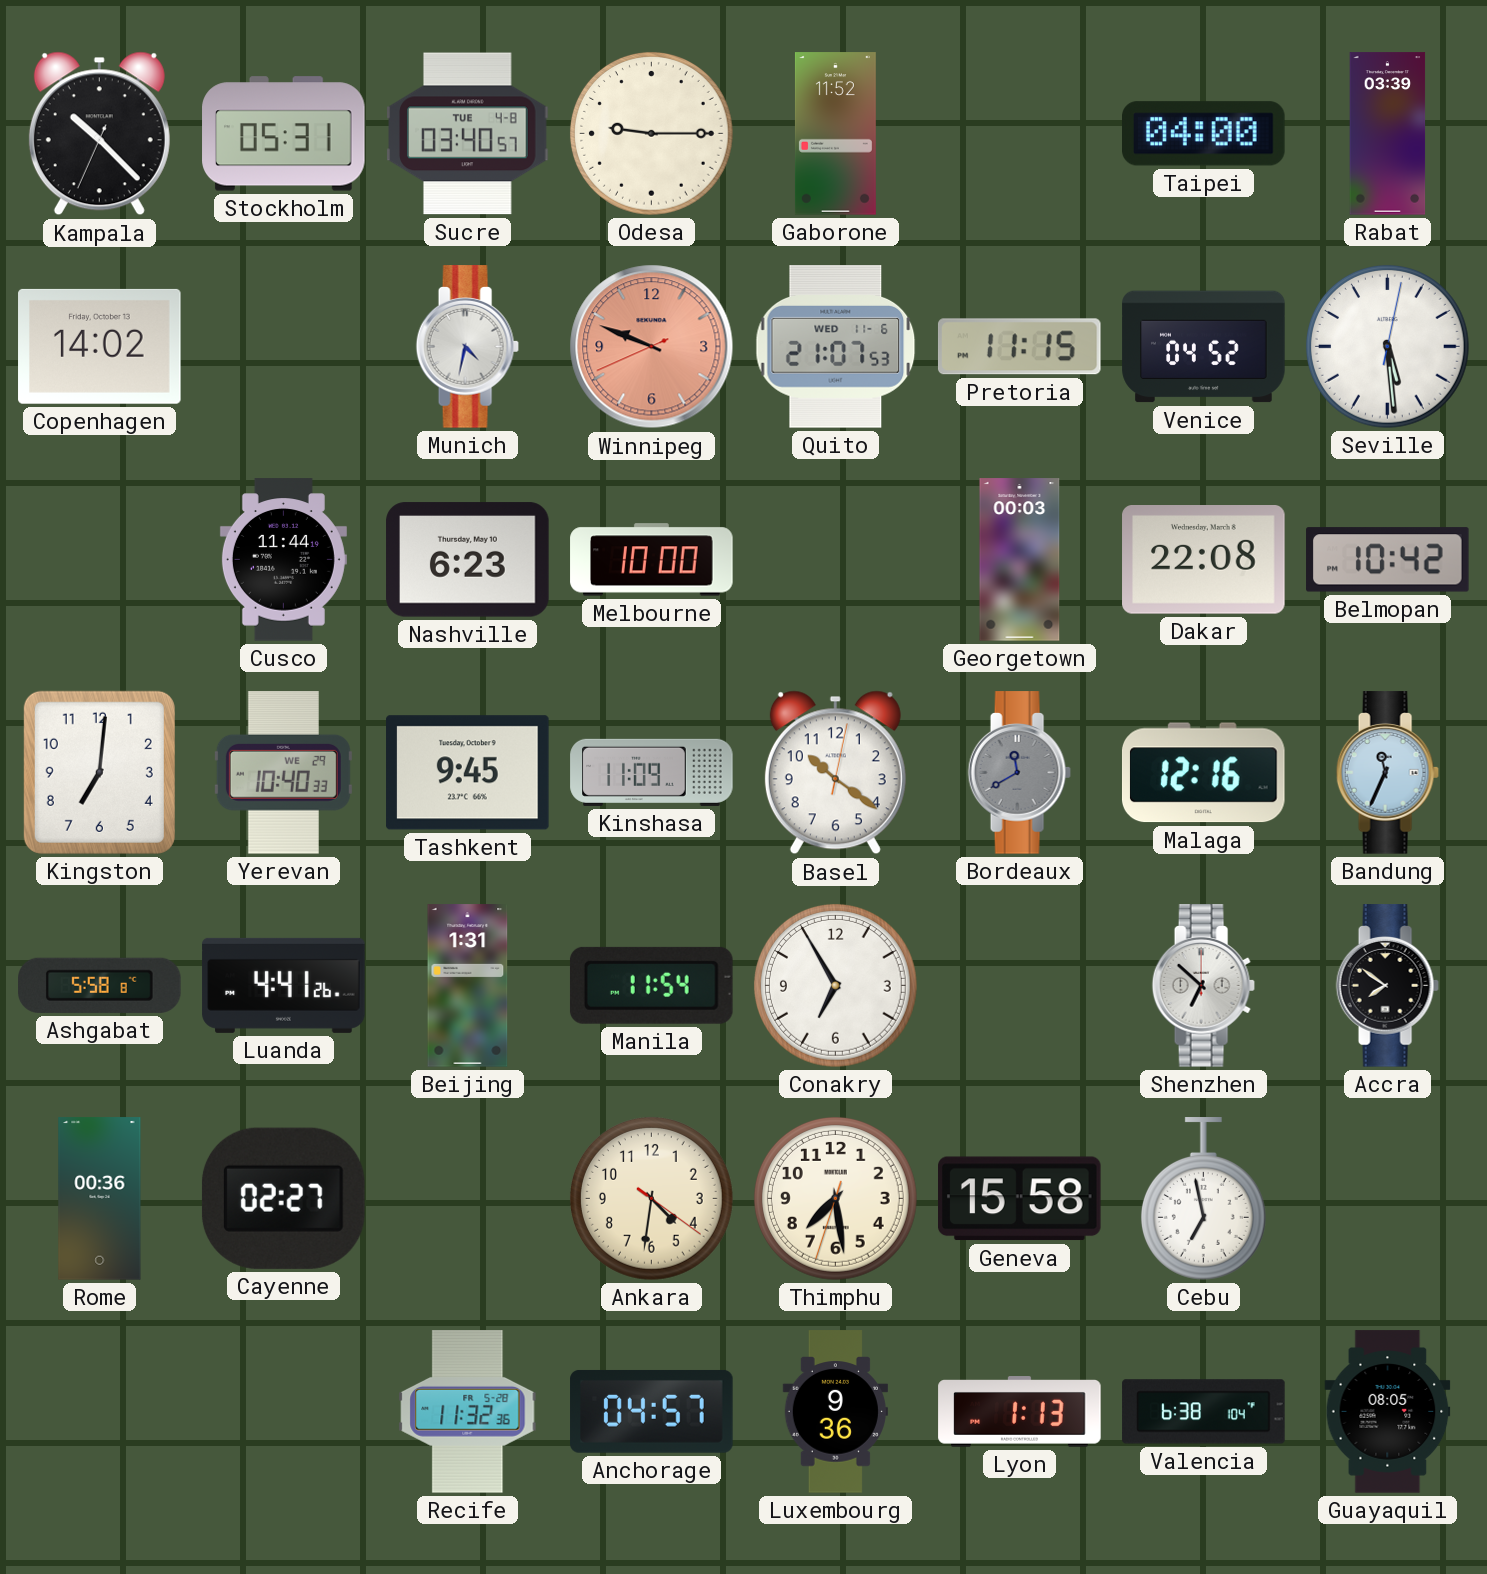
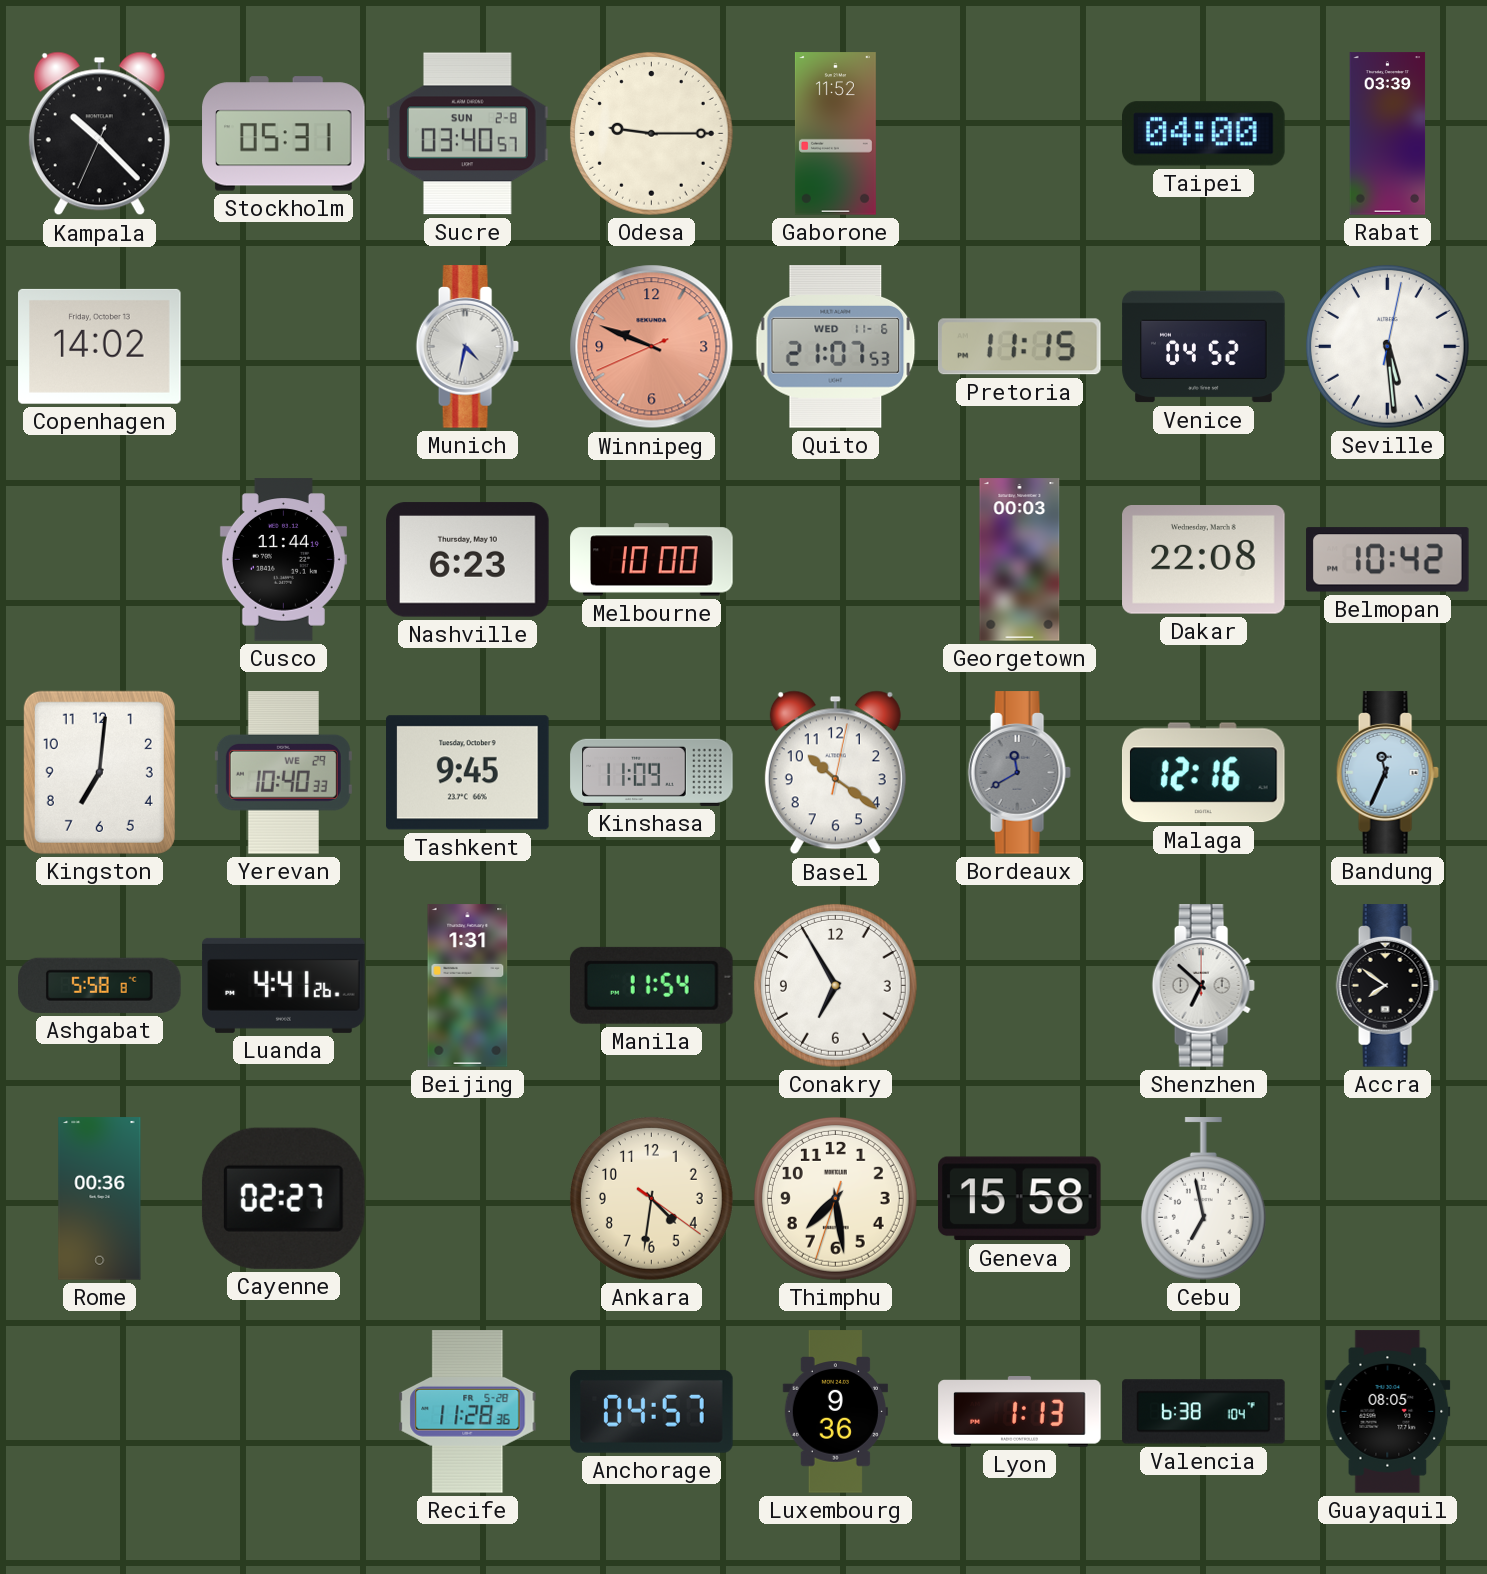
Sucre date: TUE 4-8 -> SUN 2-8
Recife: 11:32 -> 11:28
